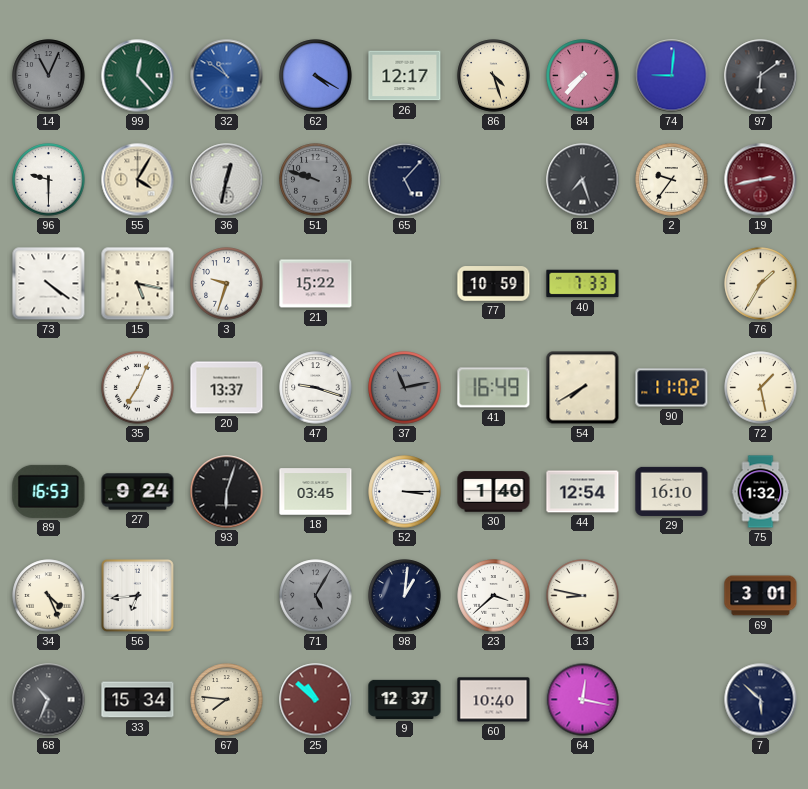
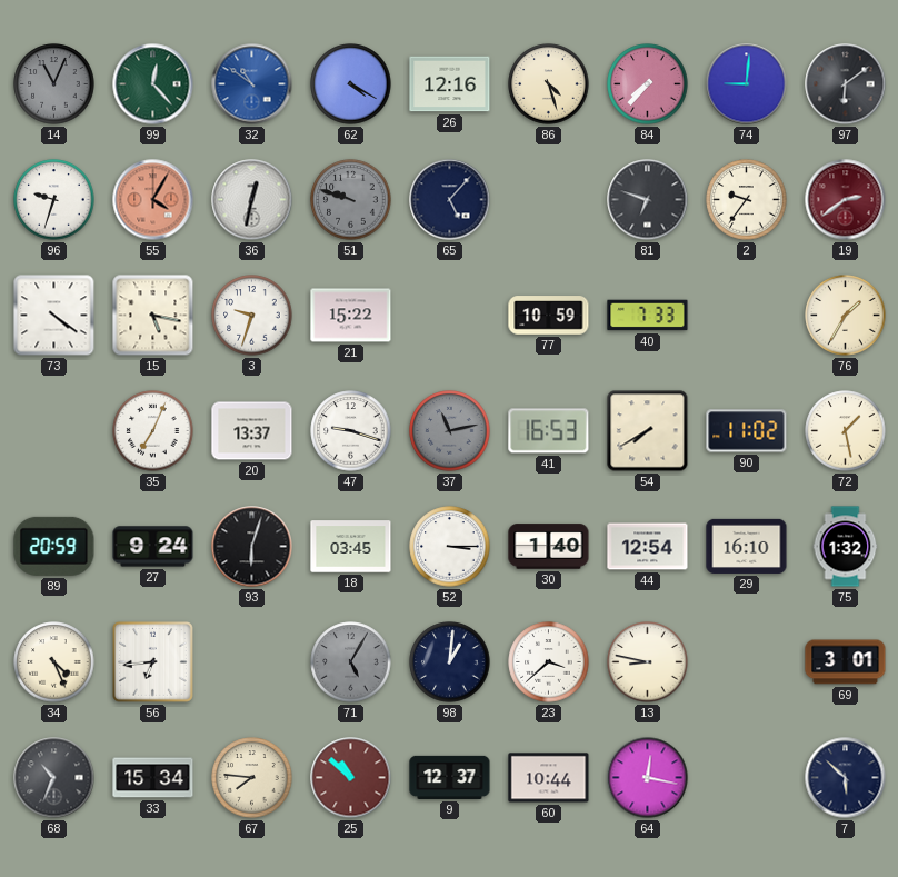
26: 12:17 -> 12:16
96: 9:30 -> 9:33
55 dial: cream -> salmon
81: 7:27 -> 6:48
19: 2:43 -> 2:39
41: 16:49 -> 16:53
89: 16:53 -> 20:59
60: 10:40 -> 10:44
